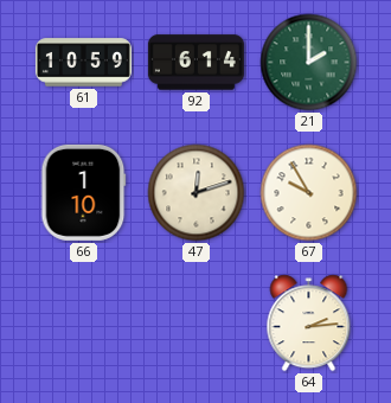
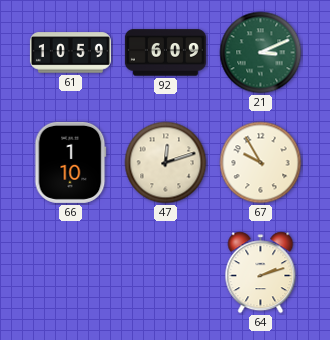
92: 6:14 -> 6:09
21: 2:00 -> 3:11
64: 2:14 -> 2:12
